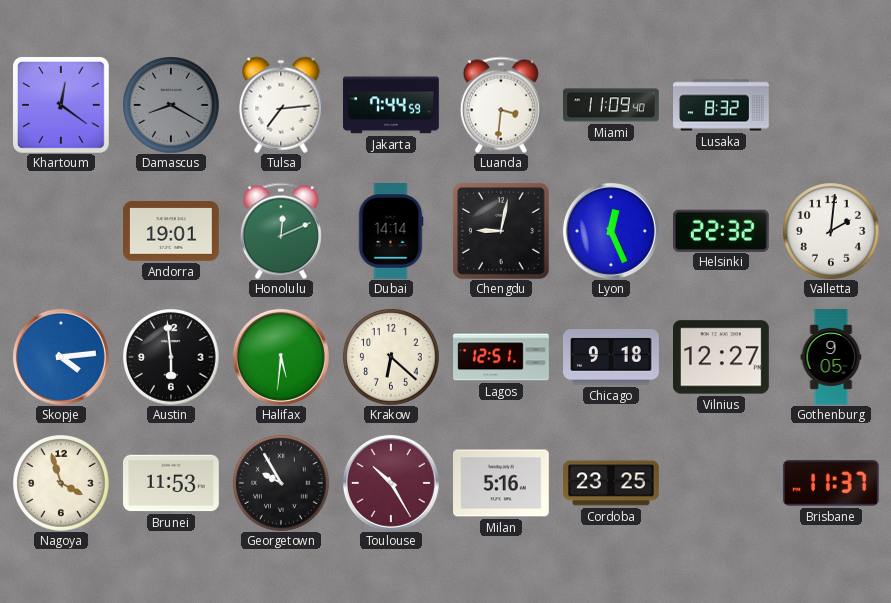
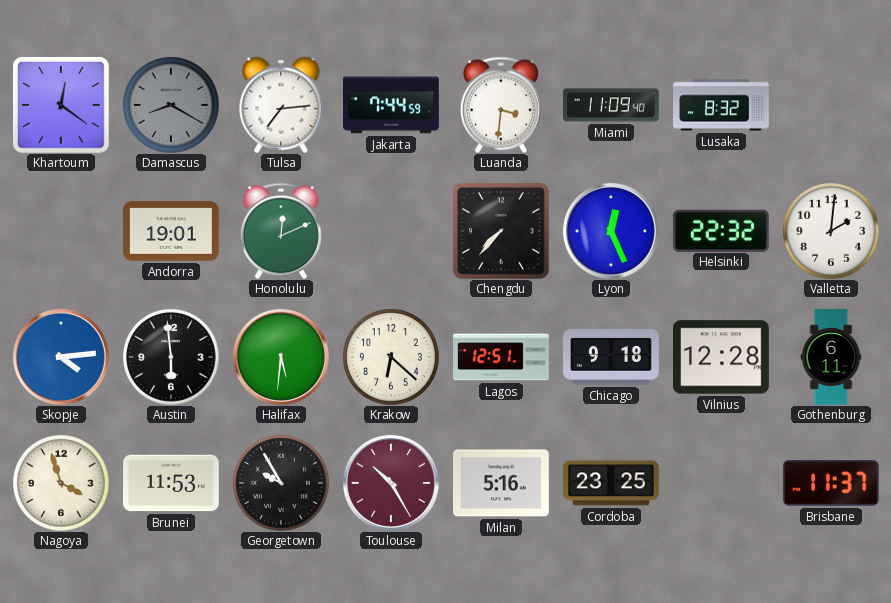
Dubai: 14:14 -> none
Chengdu: 9:02 -> 7:37
Vilnius: 12:27 -> 12:28
Gothenburg: 9:05 -> 6:11
